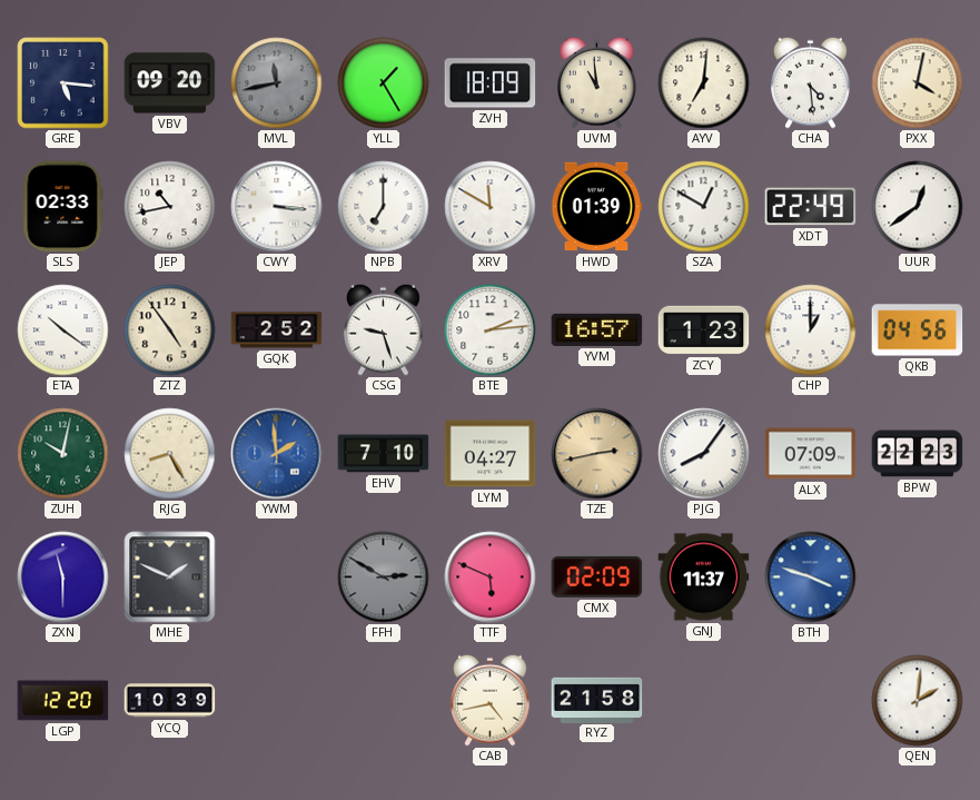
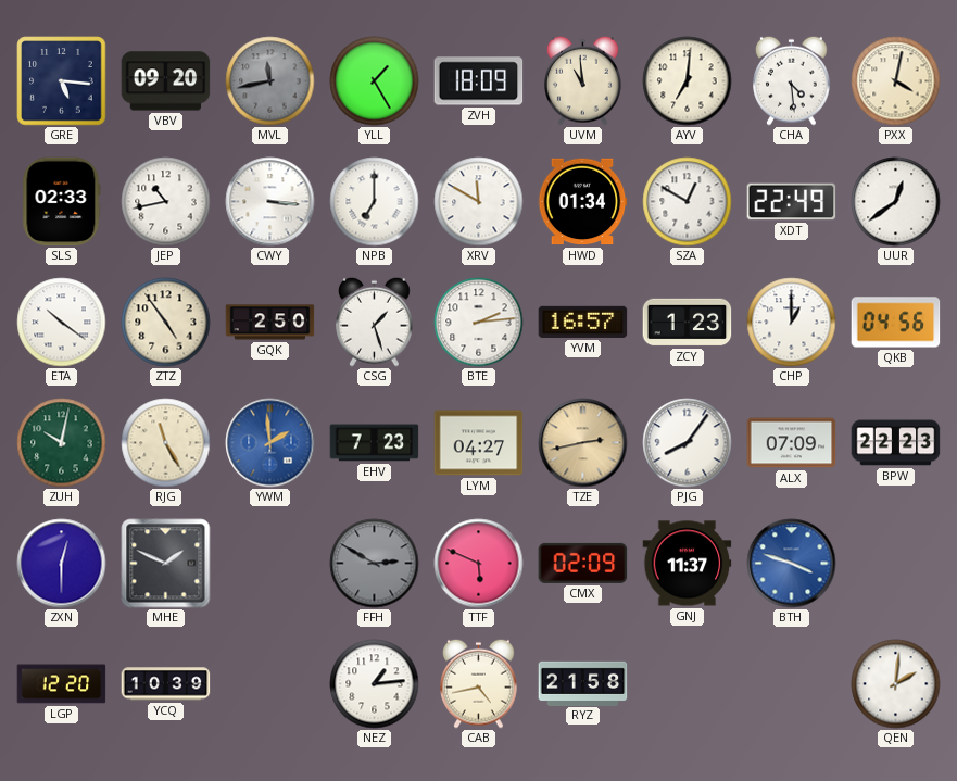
HWD: 01:39 -> 01:34
GQK: 2:52 -> 2:50
CSG: 9:27 -> 1:27
RJG: 8:25 -> 11:25
EHV: 7:10 -> 7:23
ZXN: 11:30 -> 12:30
NEZ: none -> 1:14
